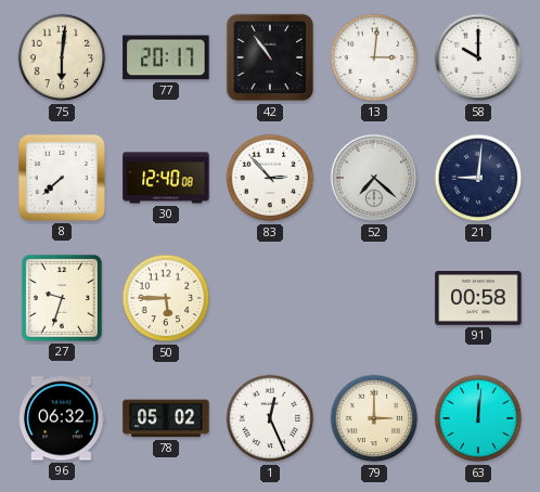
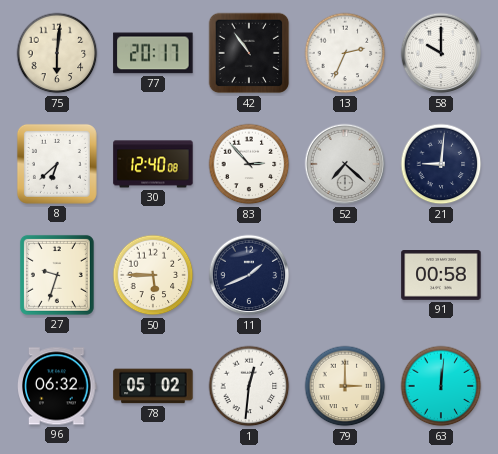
13: 3:01 -> 2:34
8: 7:38 -> 6:38
11: none -> 1:41
1: 12:26 -> 12:31
